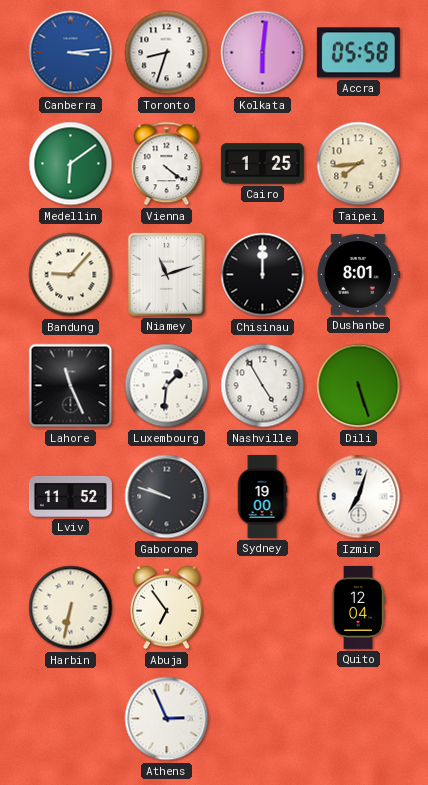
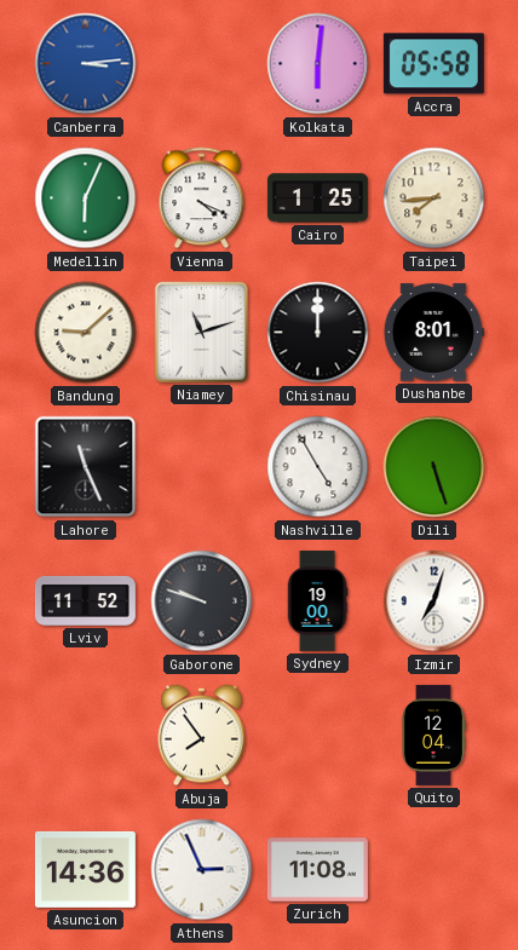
Toronto: 8:33 -> none
Medellin: 6:09 -> 6:04
Vienna: 4:21 -> 4:19
Bandung: 9:07 -> 9:08
Luxembourg: 1:31 -> none
Harbin: 6:32 -> none
Abuja: 6:54 -> 7:54
Asuncion: none -> 14:36
Zurich: none -> 11:08
